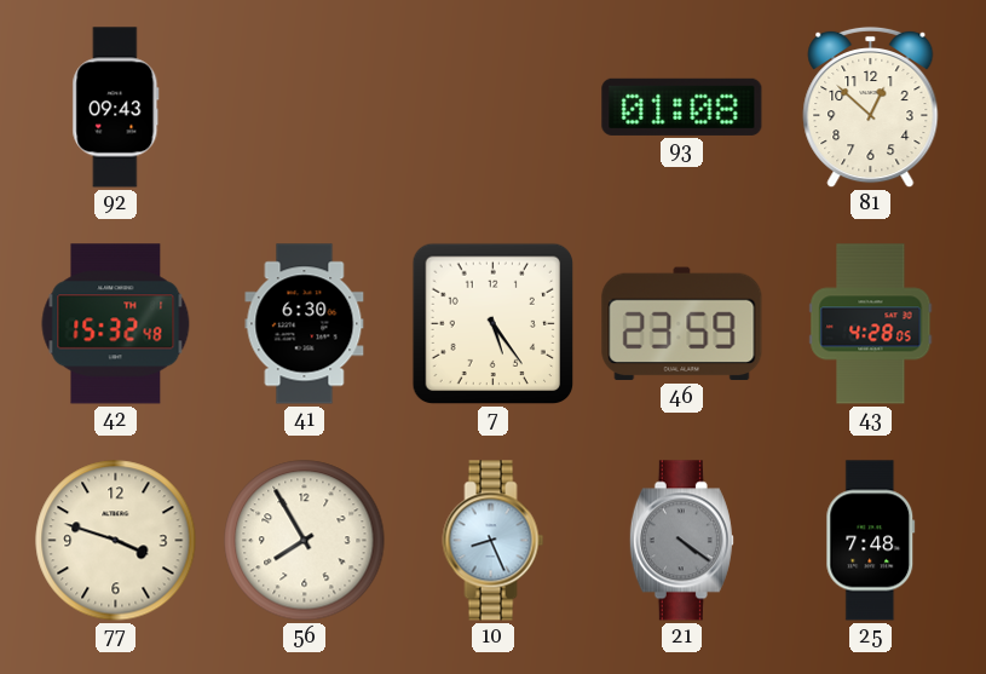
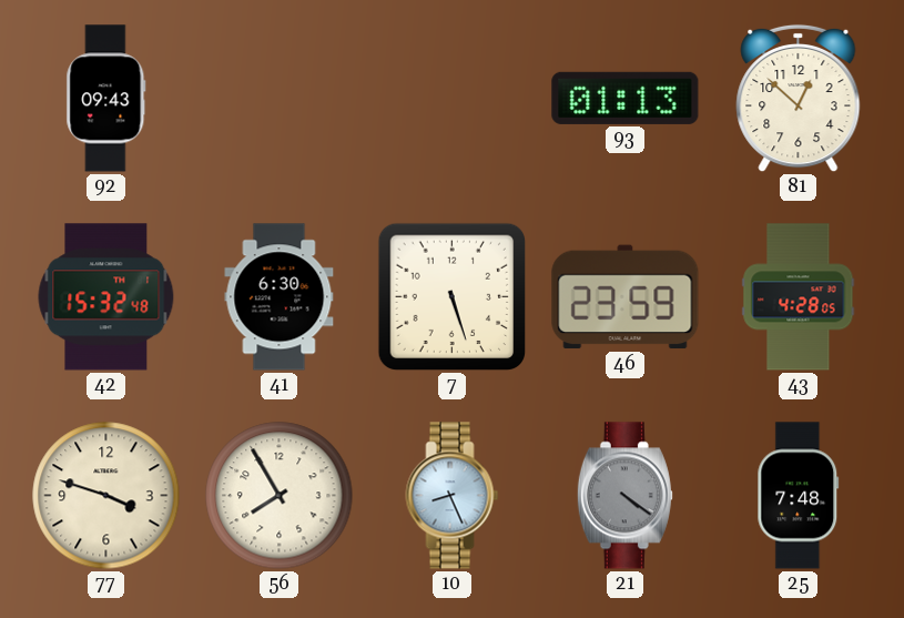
93: 01:08 -> 01:13
7: 5:24 -> 5:27
